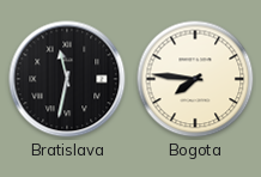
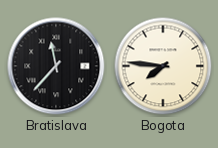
Bratislava: 11:32 -> 11:37
